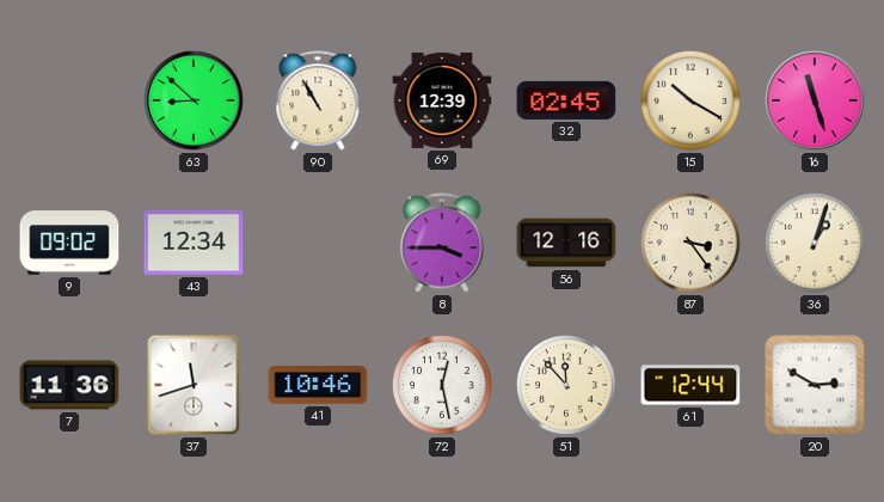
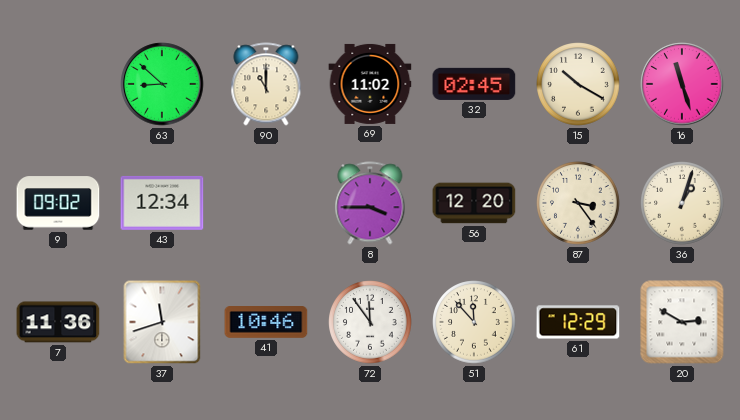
90: 10:55 -> 11:00
69: 12:39 -> 11:02
56: 12:16 -> 12:20
72: 12:28 -> 11:54
61: 12:44 -> 12:29
